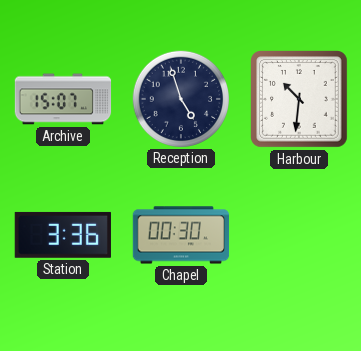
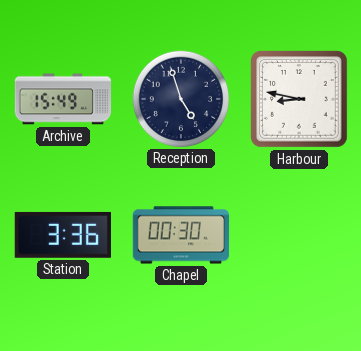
Archive: 15:07 -> 15:49
Harbour: 10:31 -> 8:47
